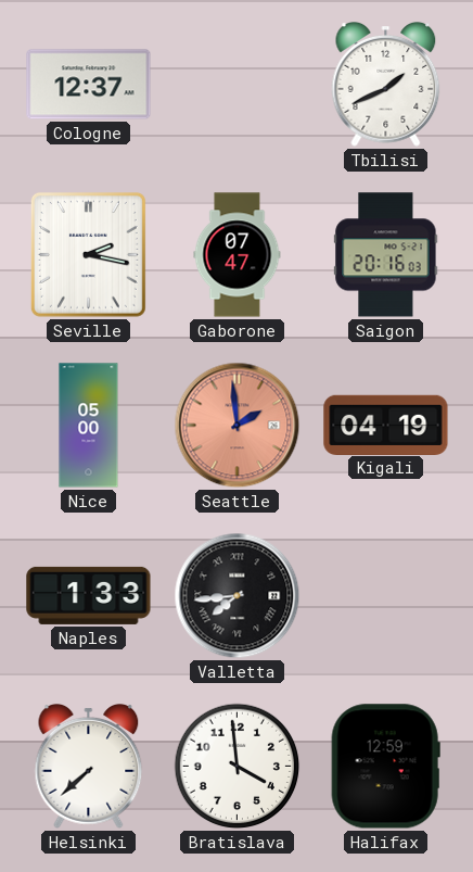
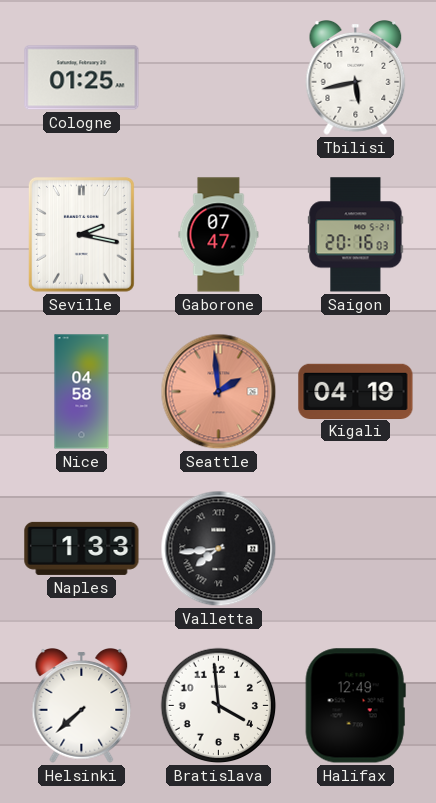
Cologne: 12:37 -> 01:25
Tbilisi: 1:41 -> 5:43
Nice: 05:00 -> 04:58
Halifax: 12:59 -> 12:49
